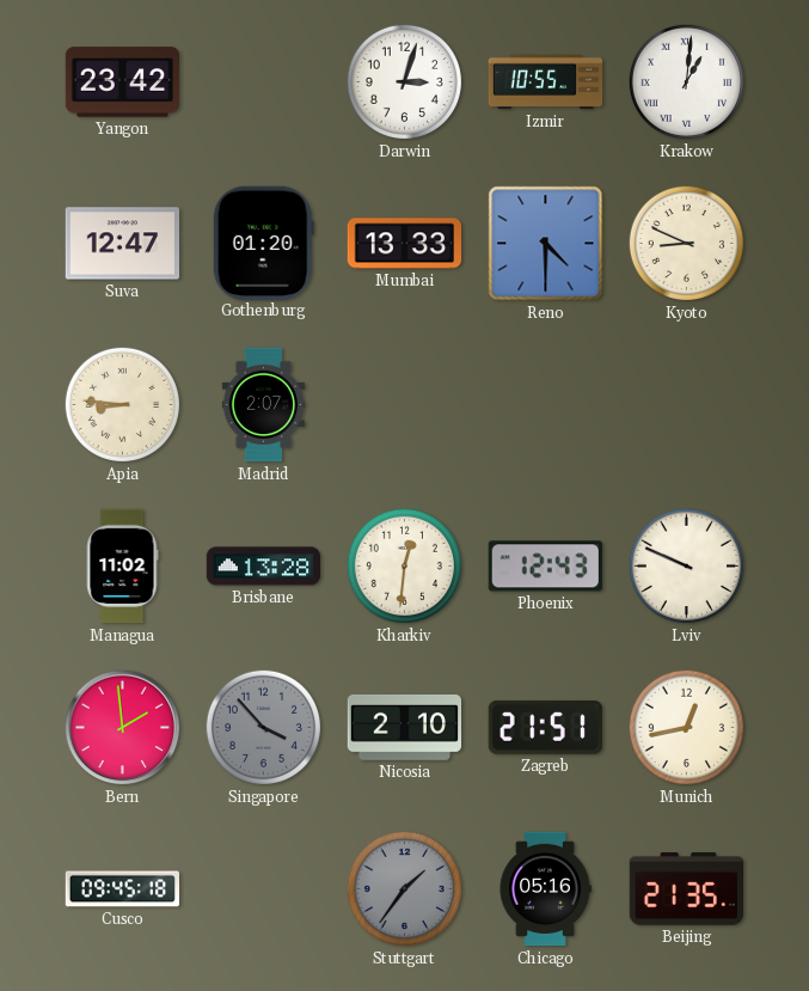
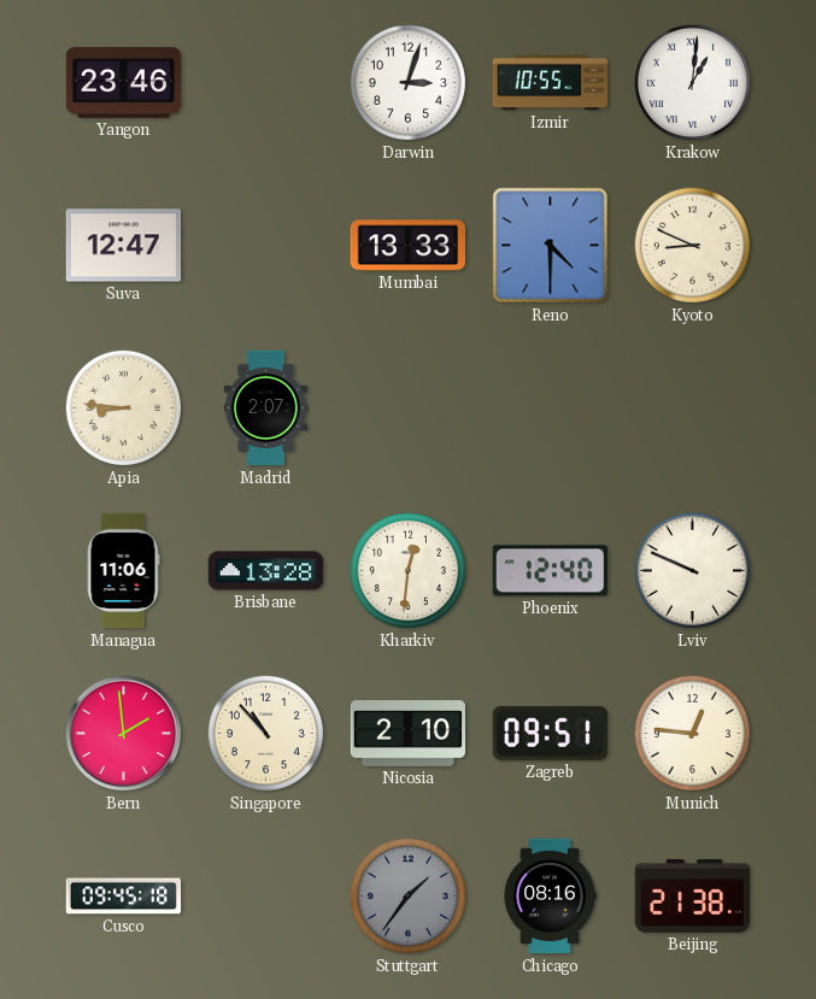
Yangon: 23:42 -> 23:46
Gothenburg: 01:20 -> none
Managua: 11:02 -> 11:06
Phoenix: 12:43 -> 12:40
Singapore: 3:53 -> 10:53
Singapore dial: grey -> cream
Zagreb: 21:51 -> 09:51
Munich: 12:43 -> 12:46
Chicago: 05:16 -> 08:16
Beijing: 21:35 -> 21:38
